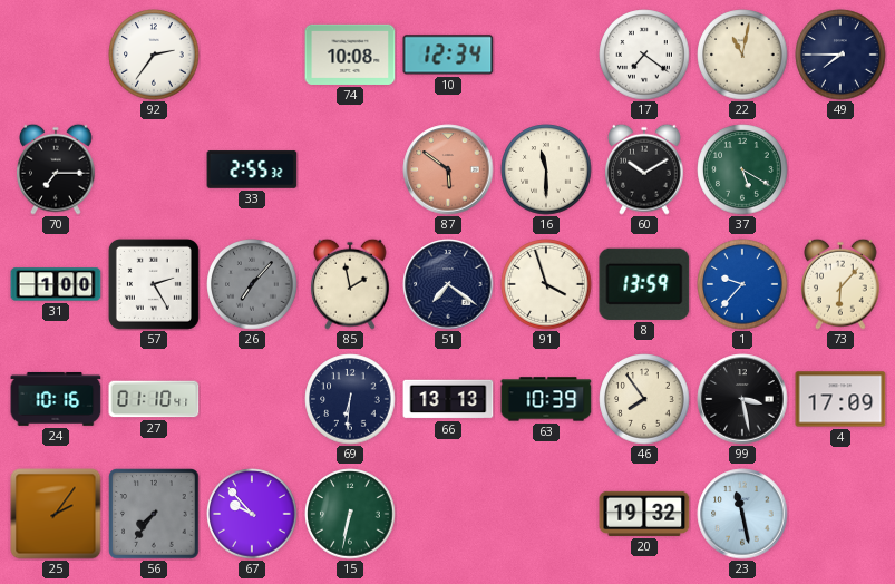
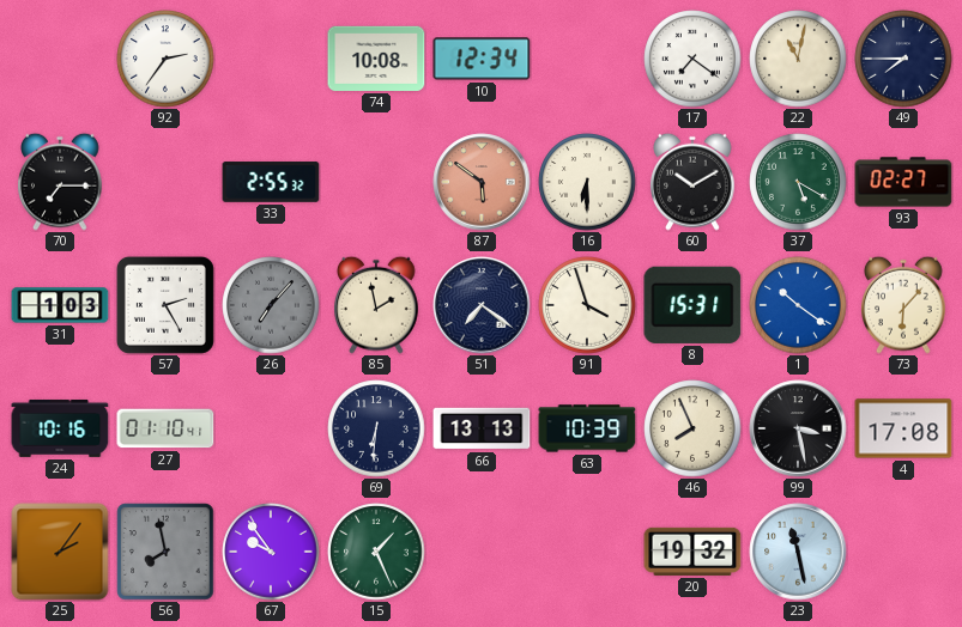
16: 11:30 -> 6:30
93: none -> 02:27
31: 1:00 -> 1:03
8: 13:59 -> 15:31
1: 9:37 -> 10:21
46: 7:54 -> 7:56
4: 17:09 -> 17:08
56: 7:36 -> 7:58
67: 9:53 -> 9:54
15: 6:32 -> 1:26
